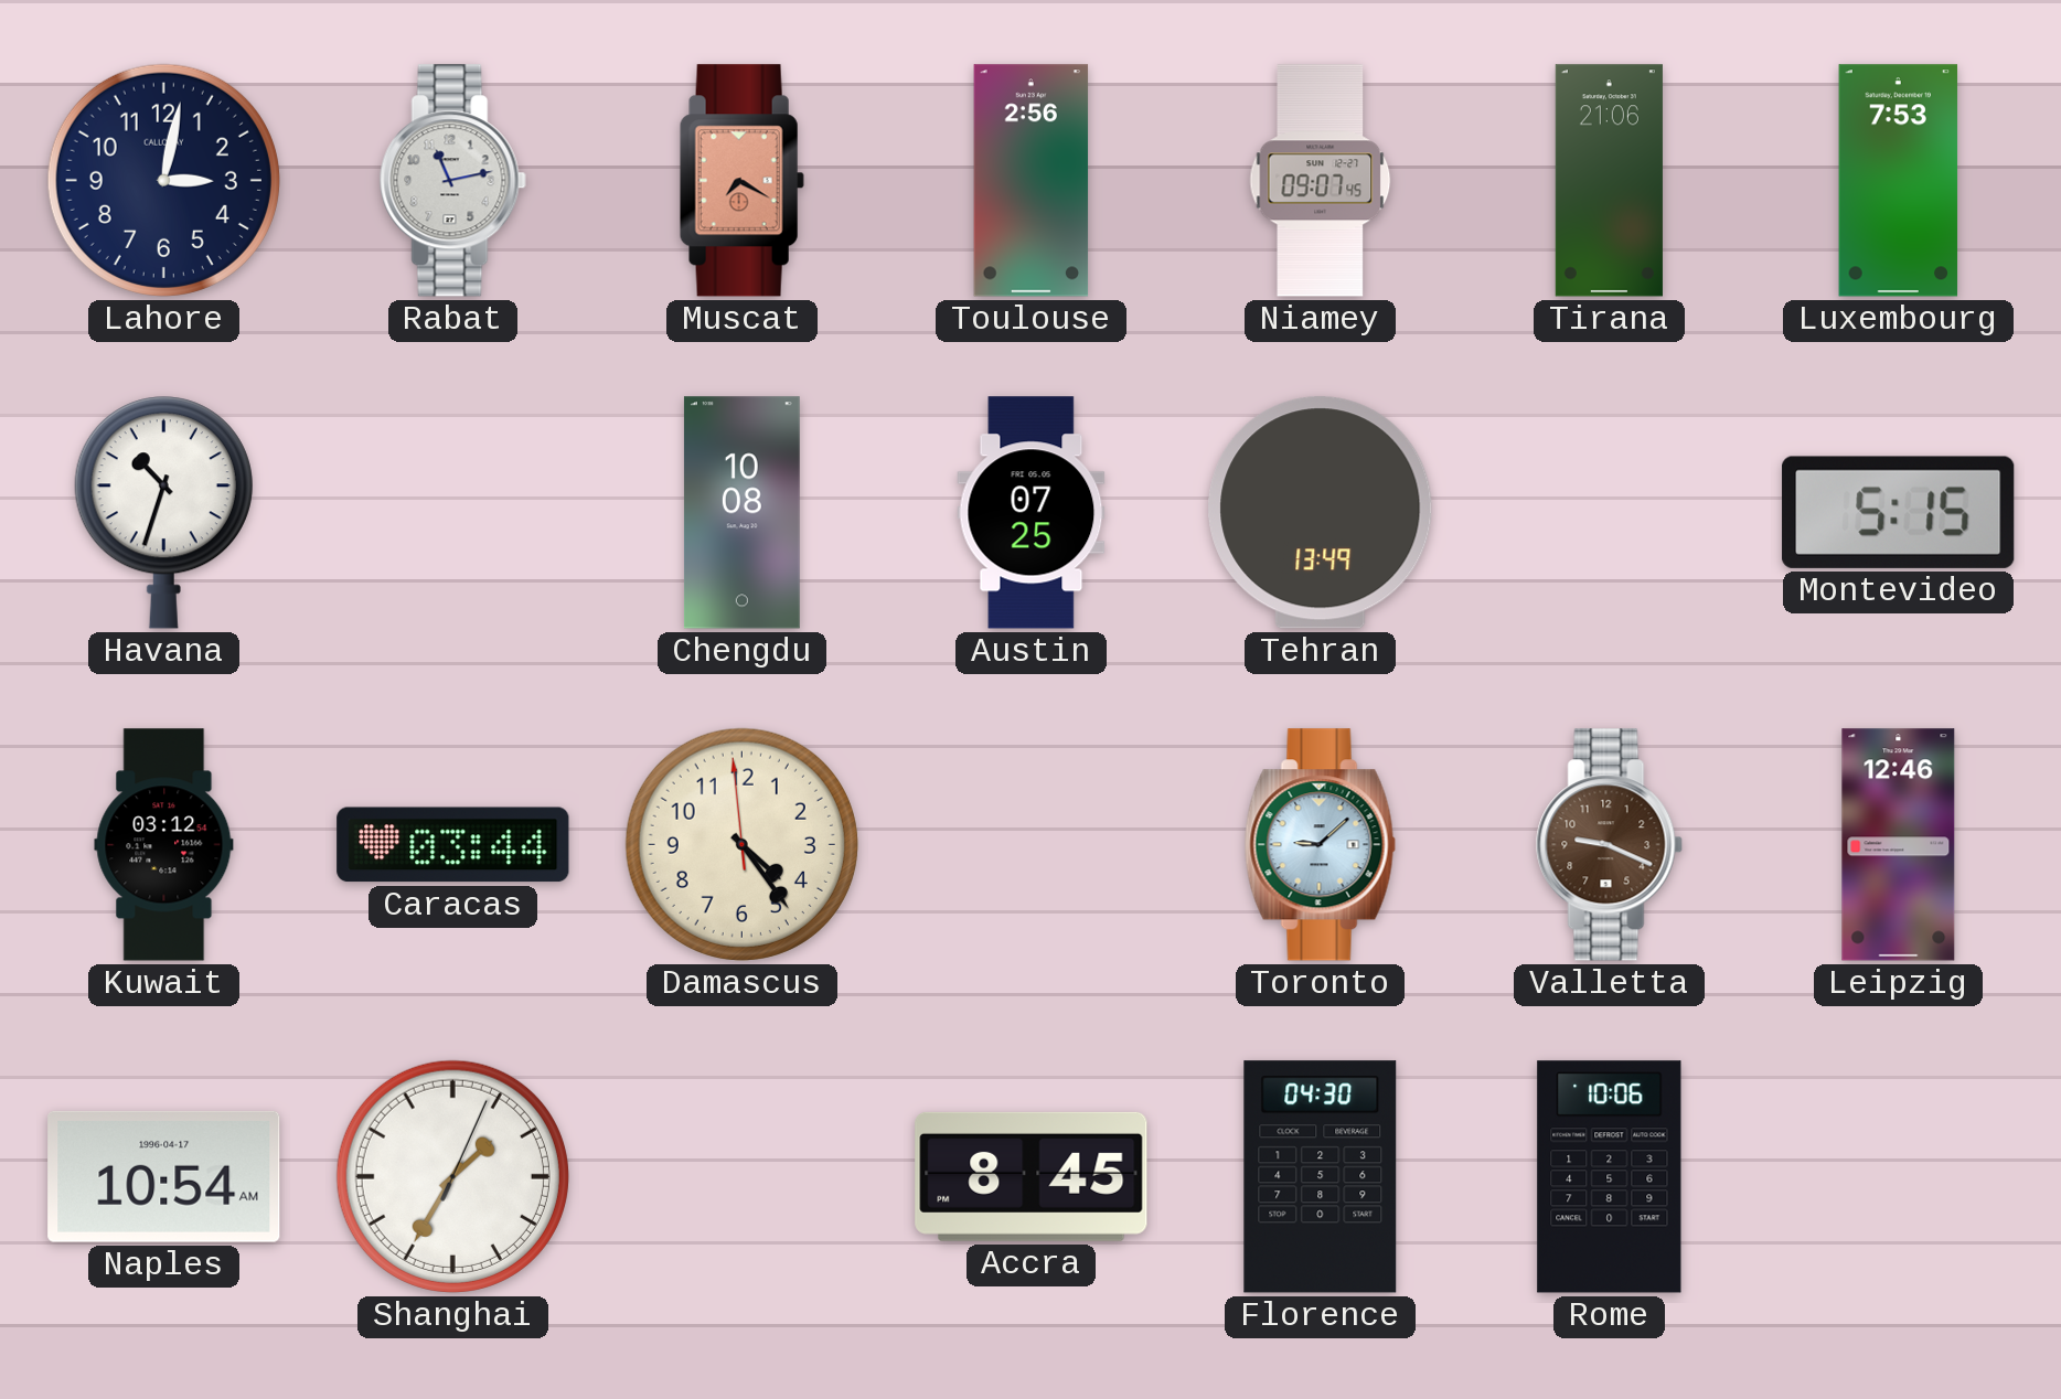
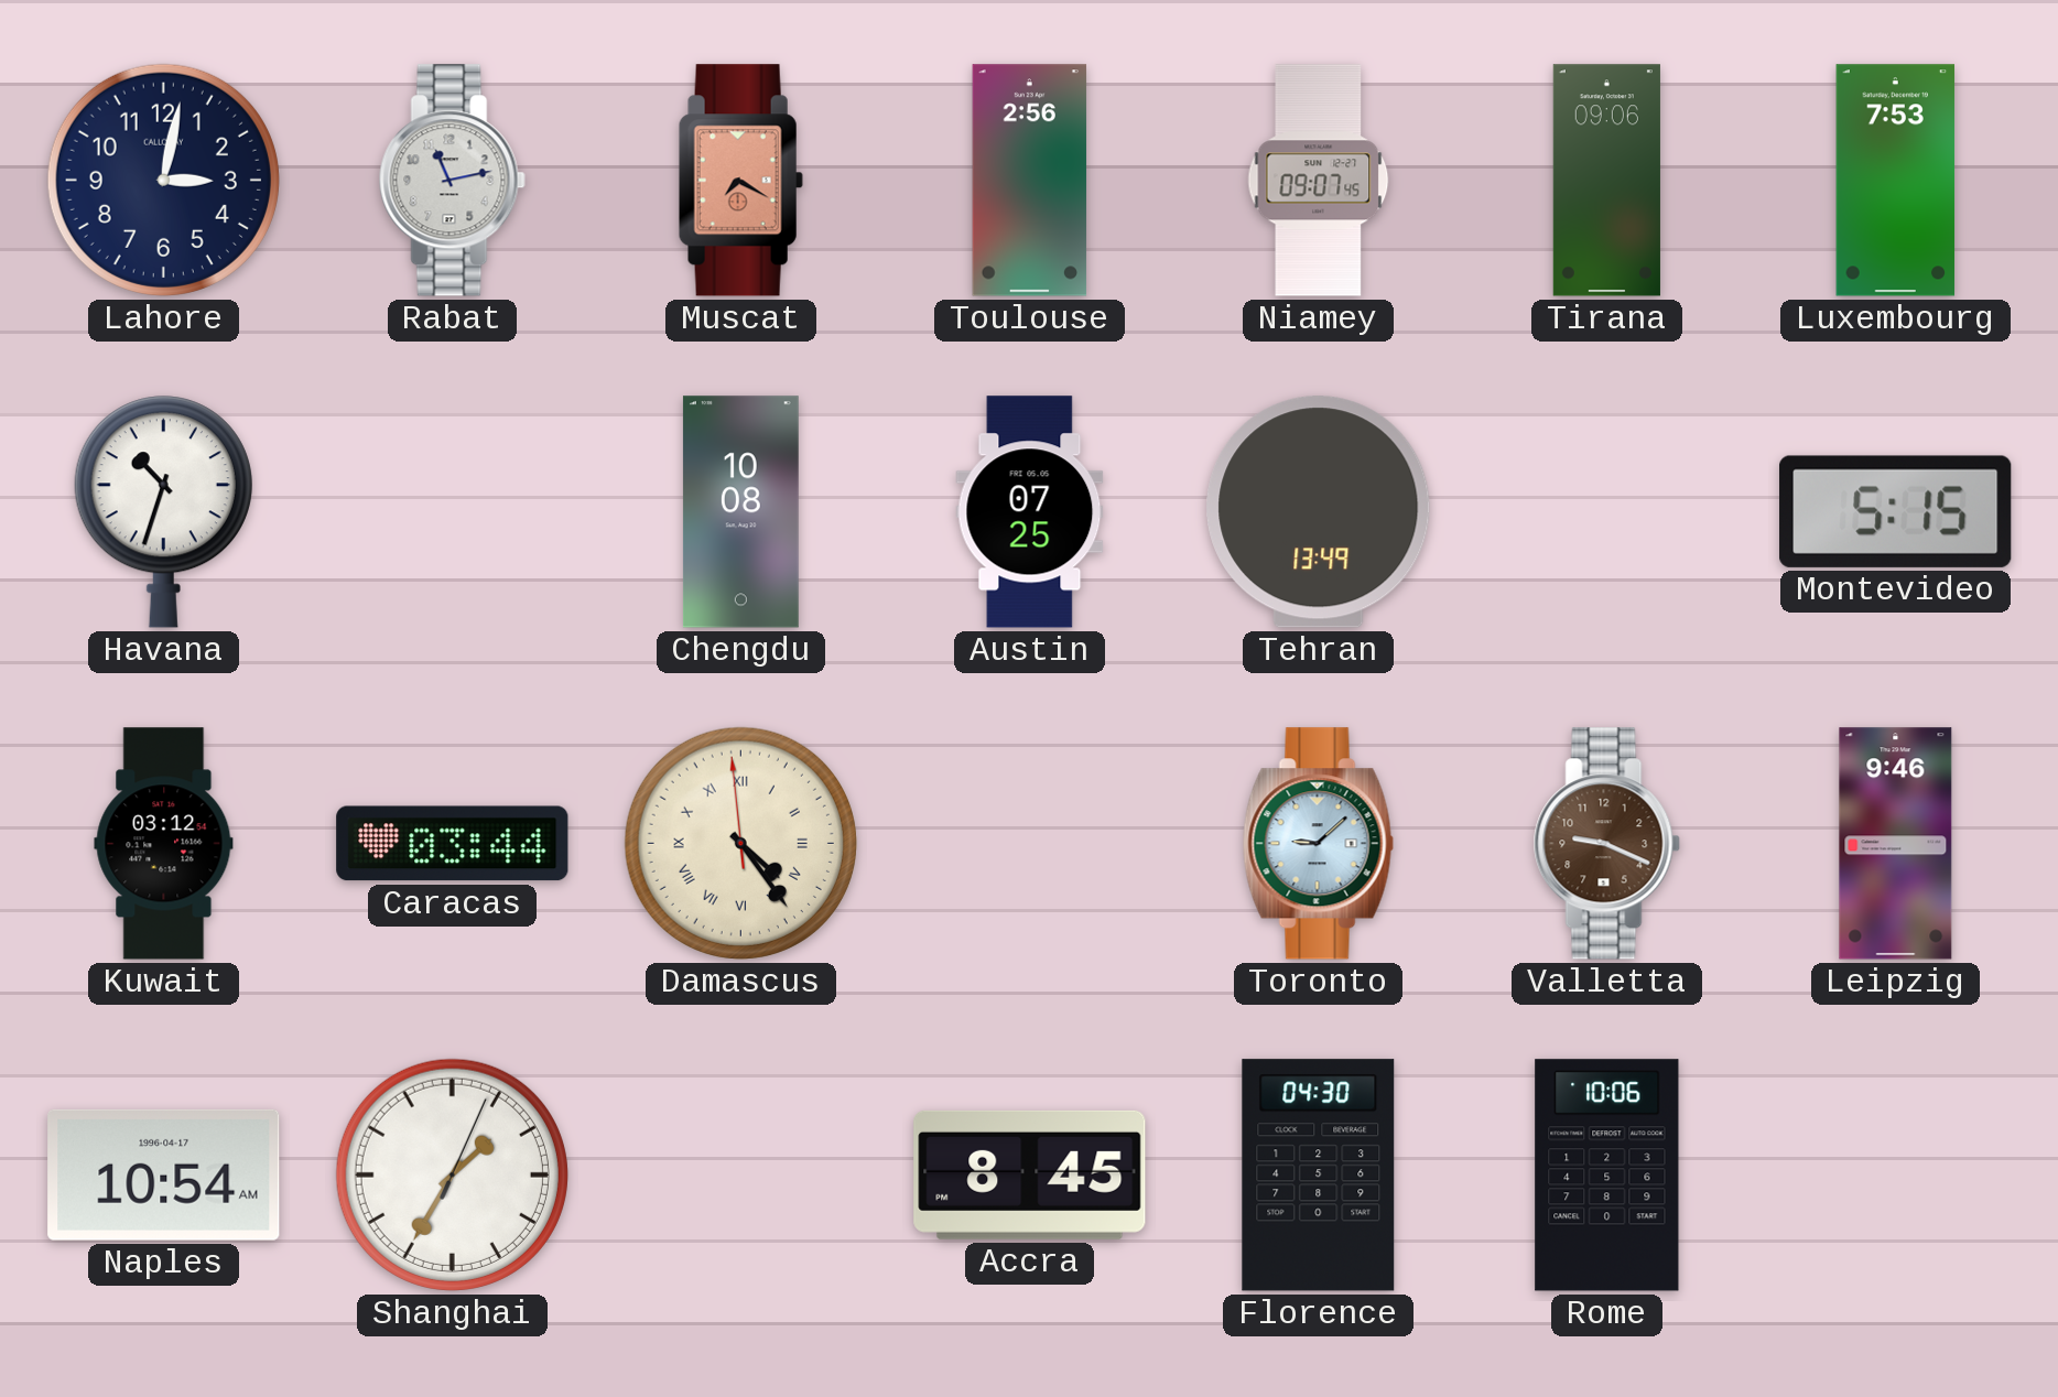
Tirana: 21:06 -> 09:06
Damascus numerals: Arabic -> Roman
Leipzig: 12:46 -> 9:46
